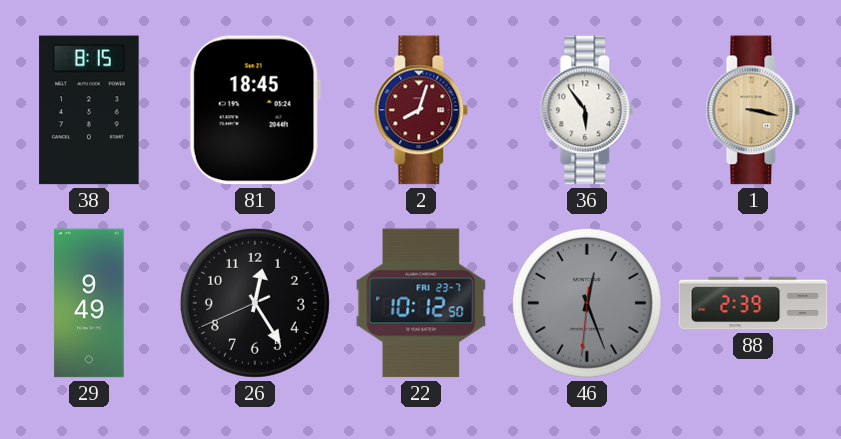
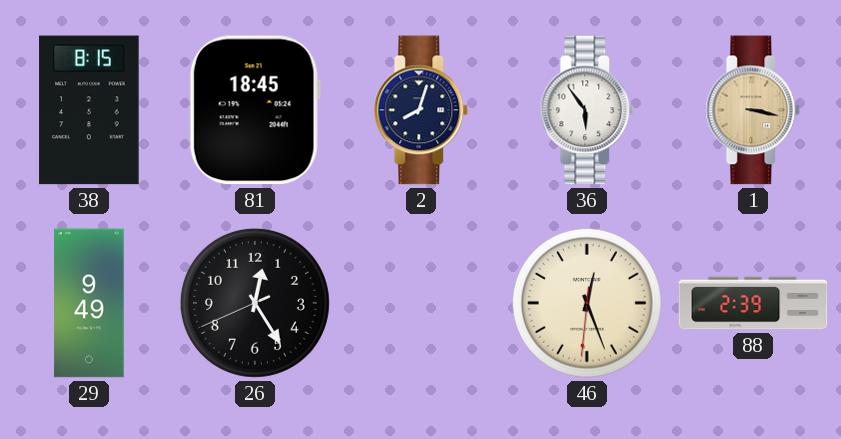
2 dial: burgundy -> navy
22: 10:12 -> none
46 dial: grey -> cream
